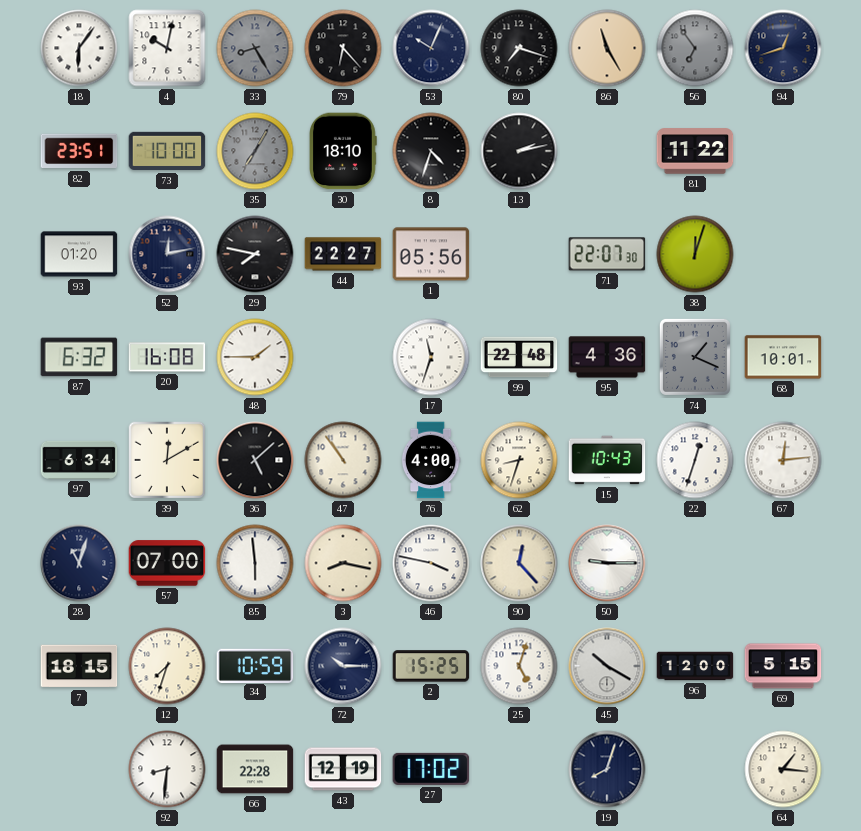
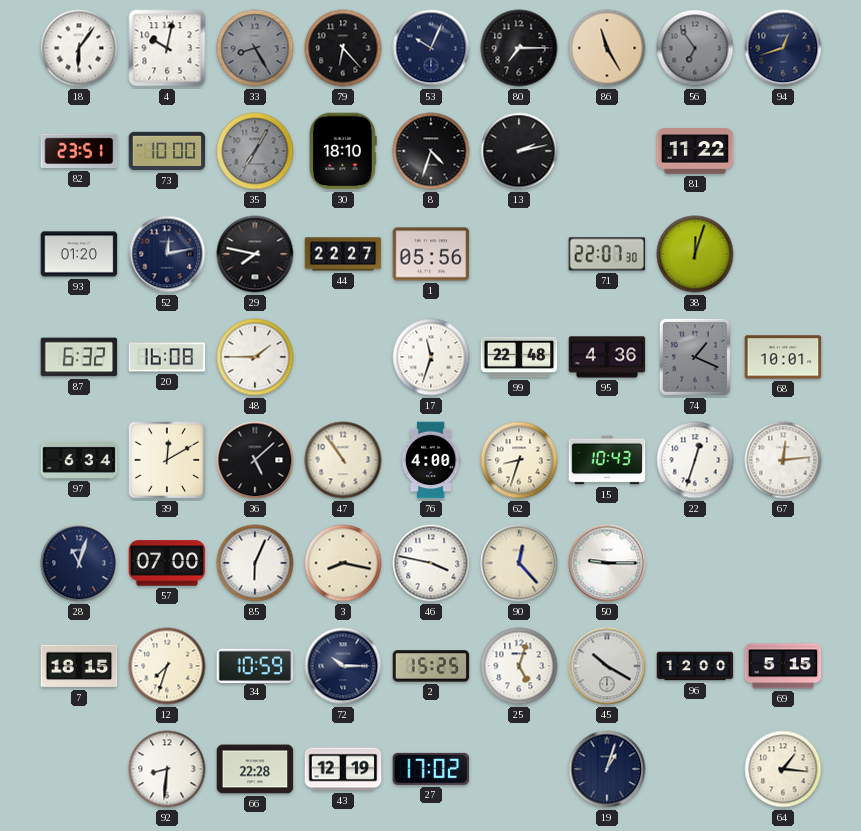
80: 7:18 -> 7:15
85: 5:59 -> 6:04
19: 8:03 -> 1:03
